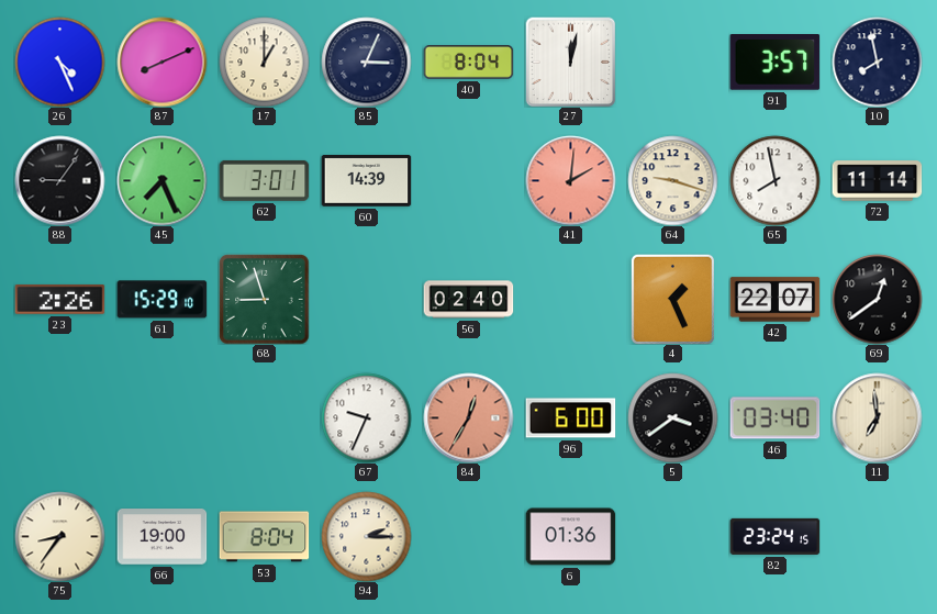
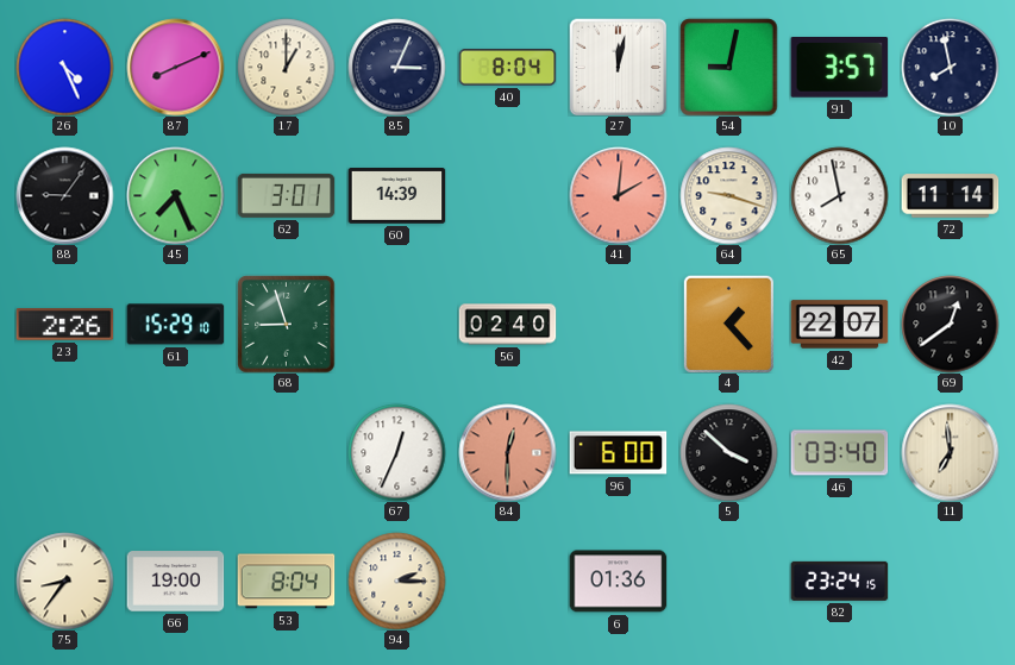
54: none -> 9:02
4: 1:26 -> 1:23
67: 9:34 -> 12:34
84: 12:35 -> 12:30
5: 3:39 -> 3:52
